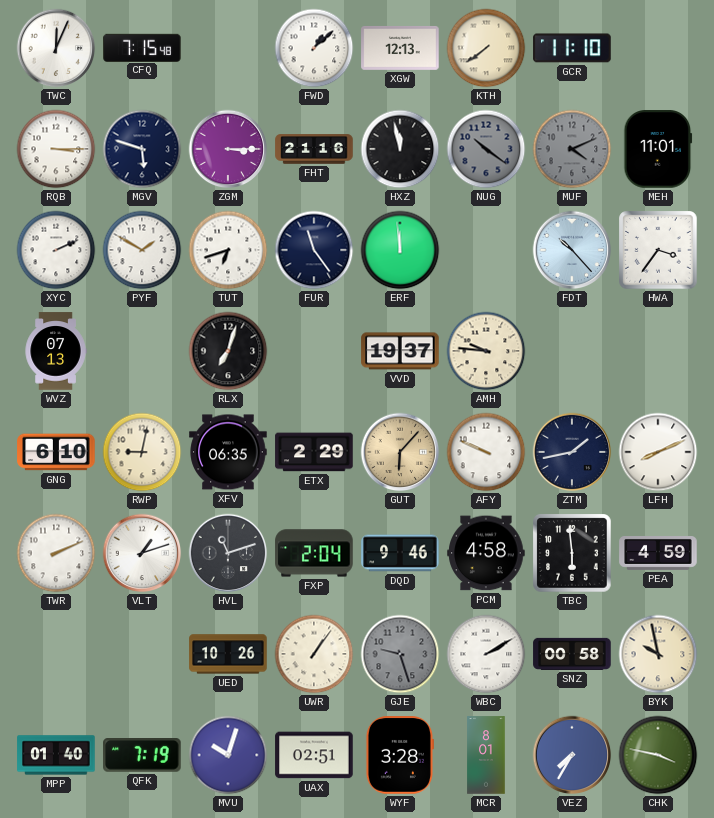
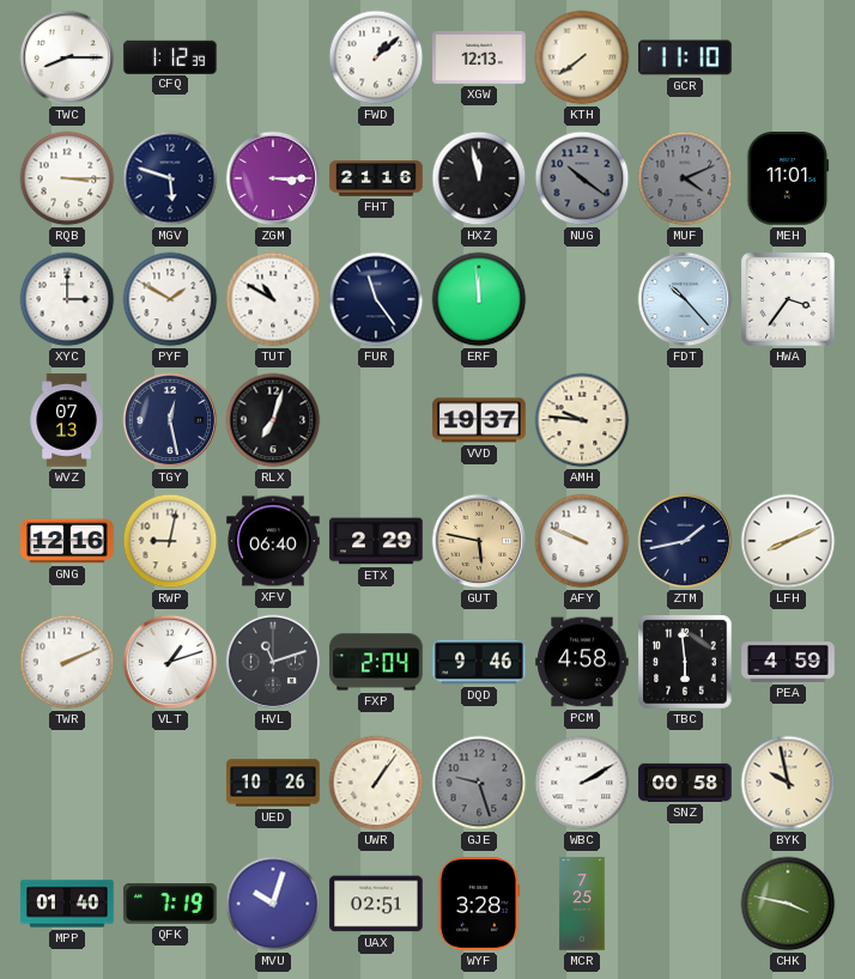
TWC: 12:04 -> 8:15
CFQ: 7:15 -> 1:12
XYC: 2:11 -> 3:00
TUT: 6:42 -> 10:50
TGY: none -> 12:28
GNG: 6:10 -> 12:16
XFV: 06:35 -> 06:40
GUT: 6:07 -> 5:47
MCR: 8:01 -> 7:25
VEZ: 7:35 -> none
